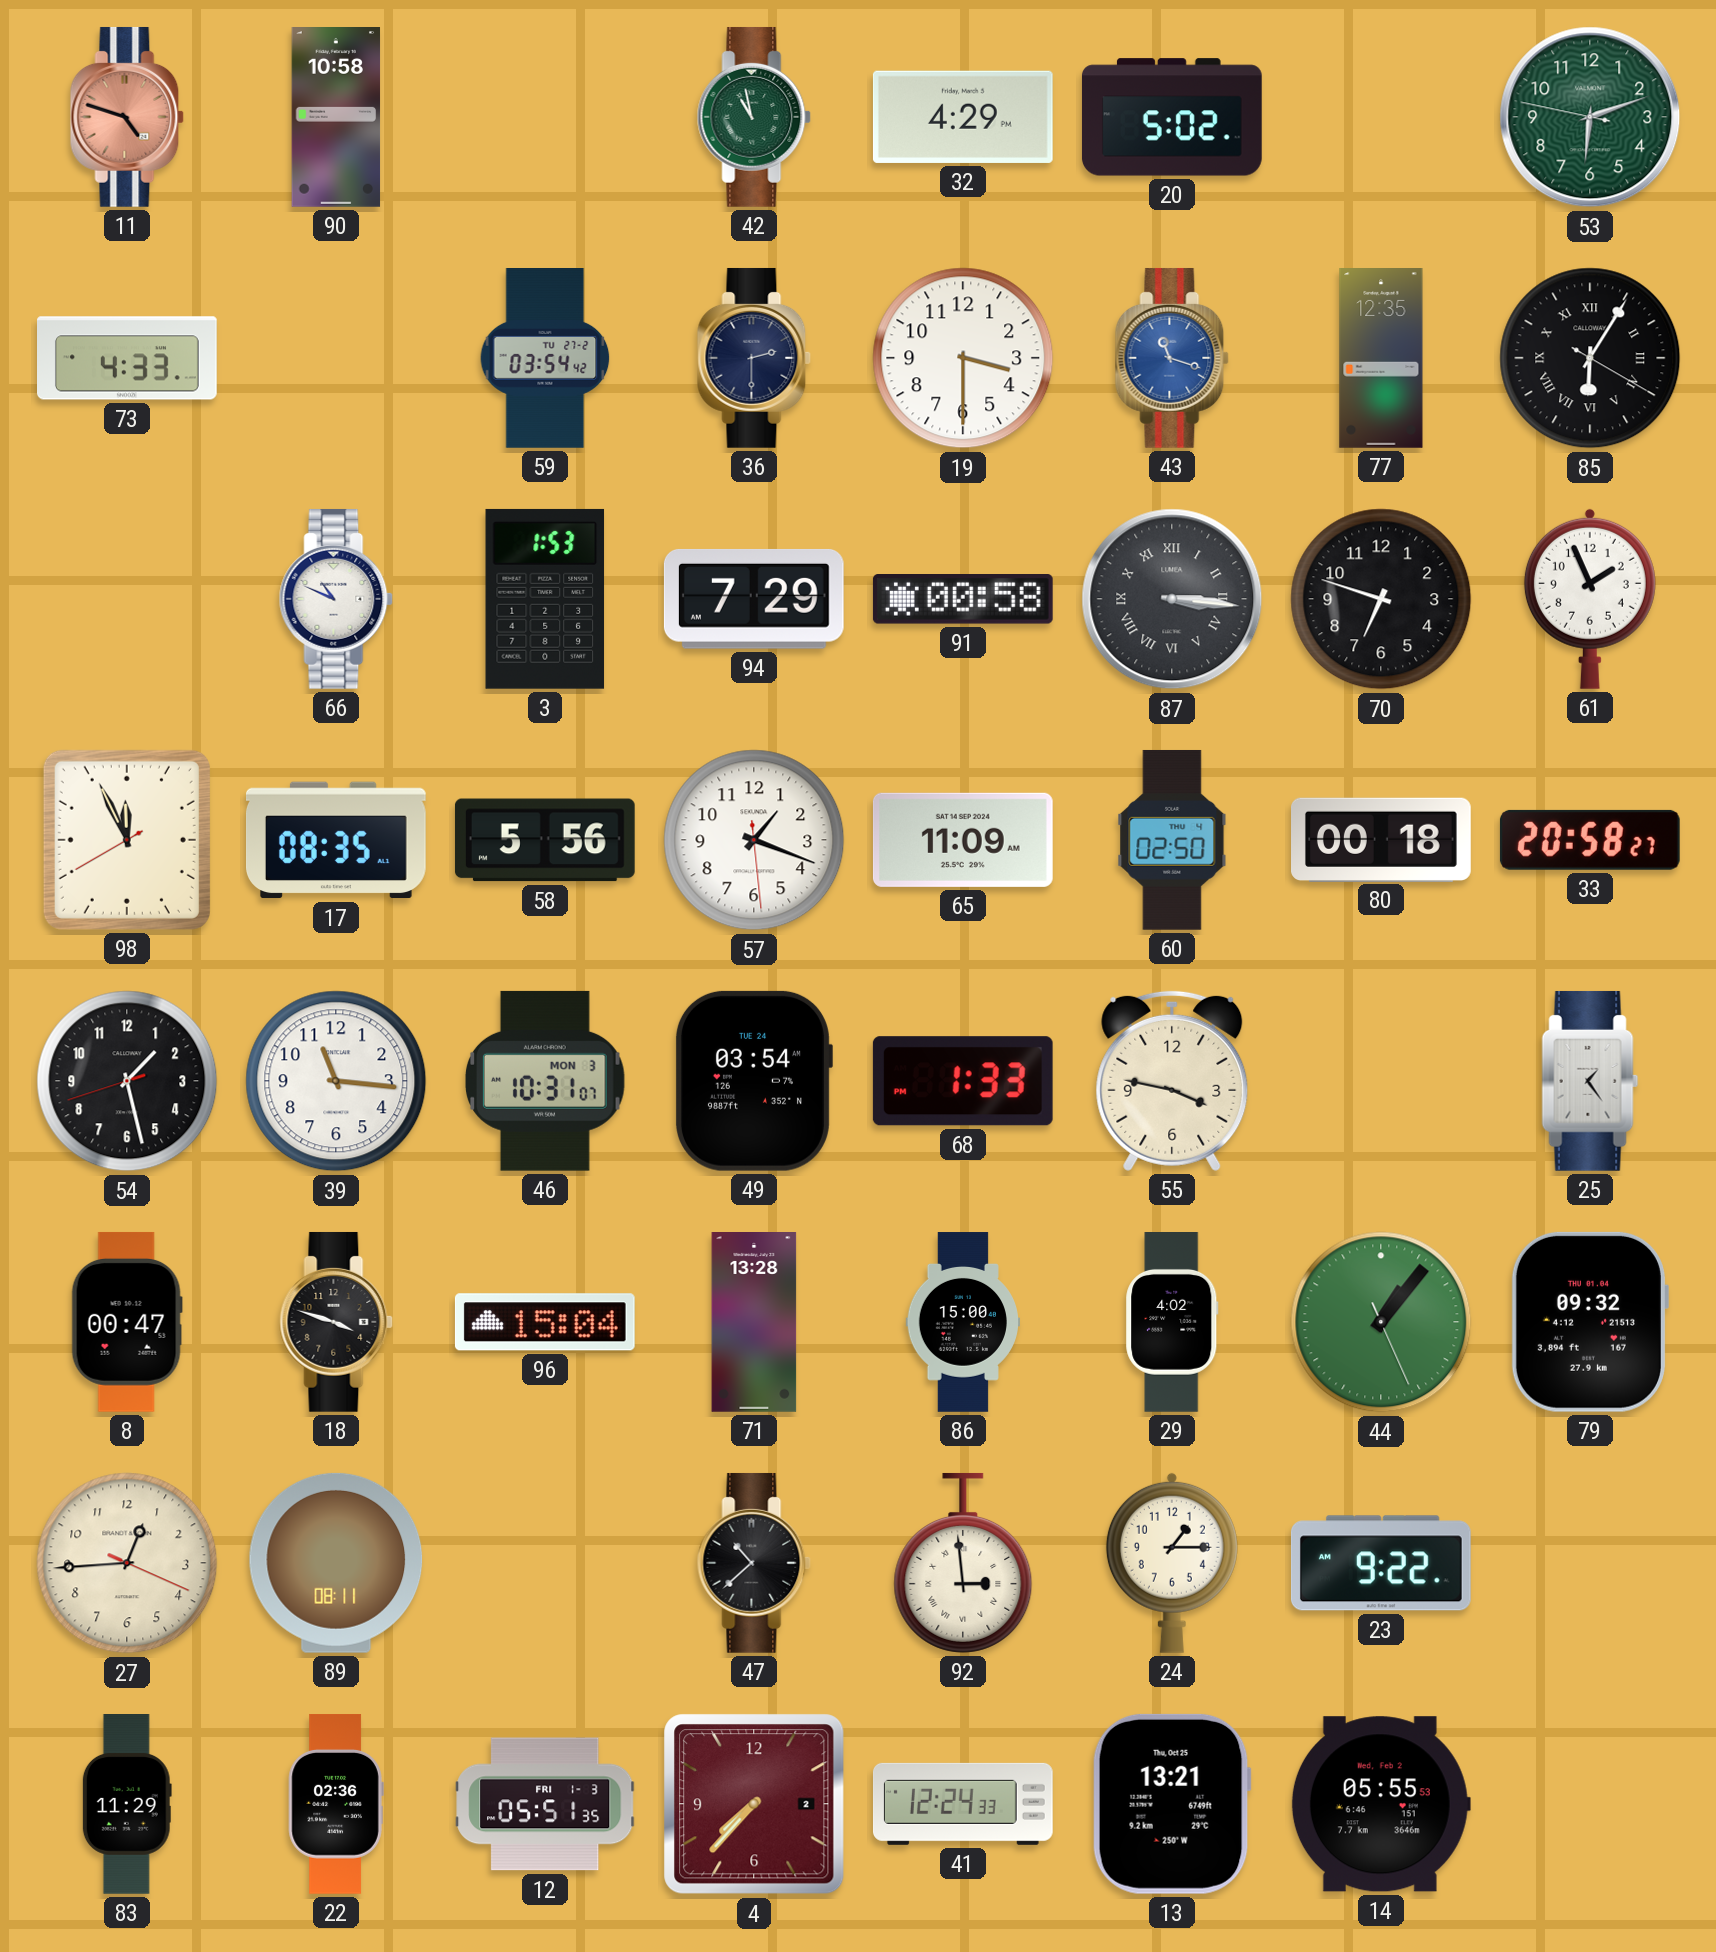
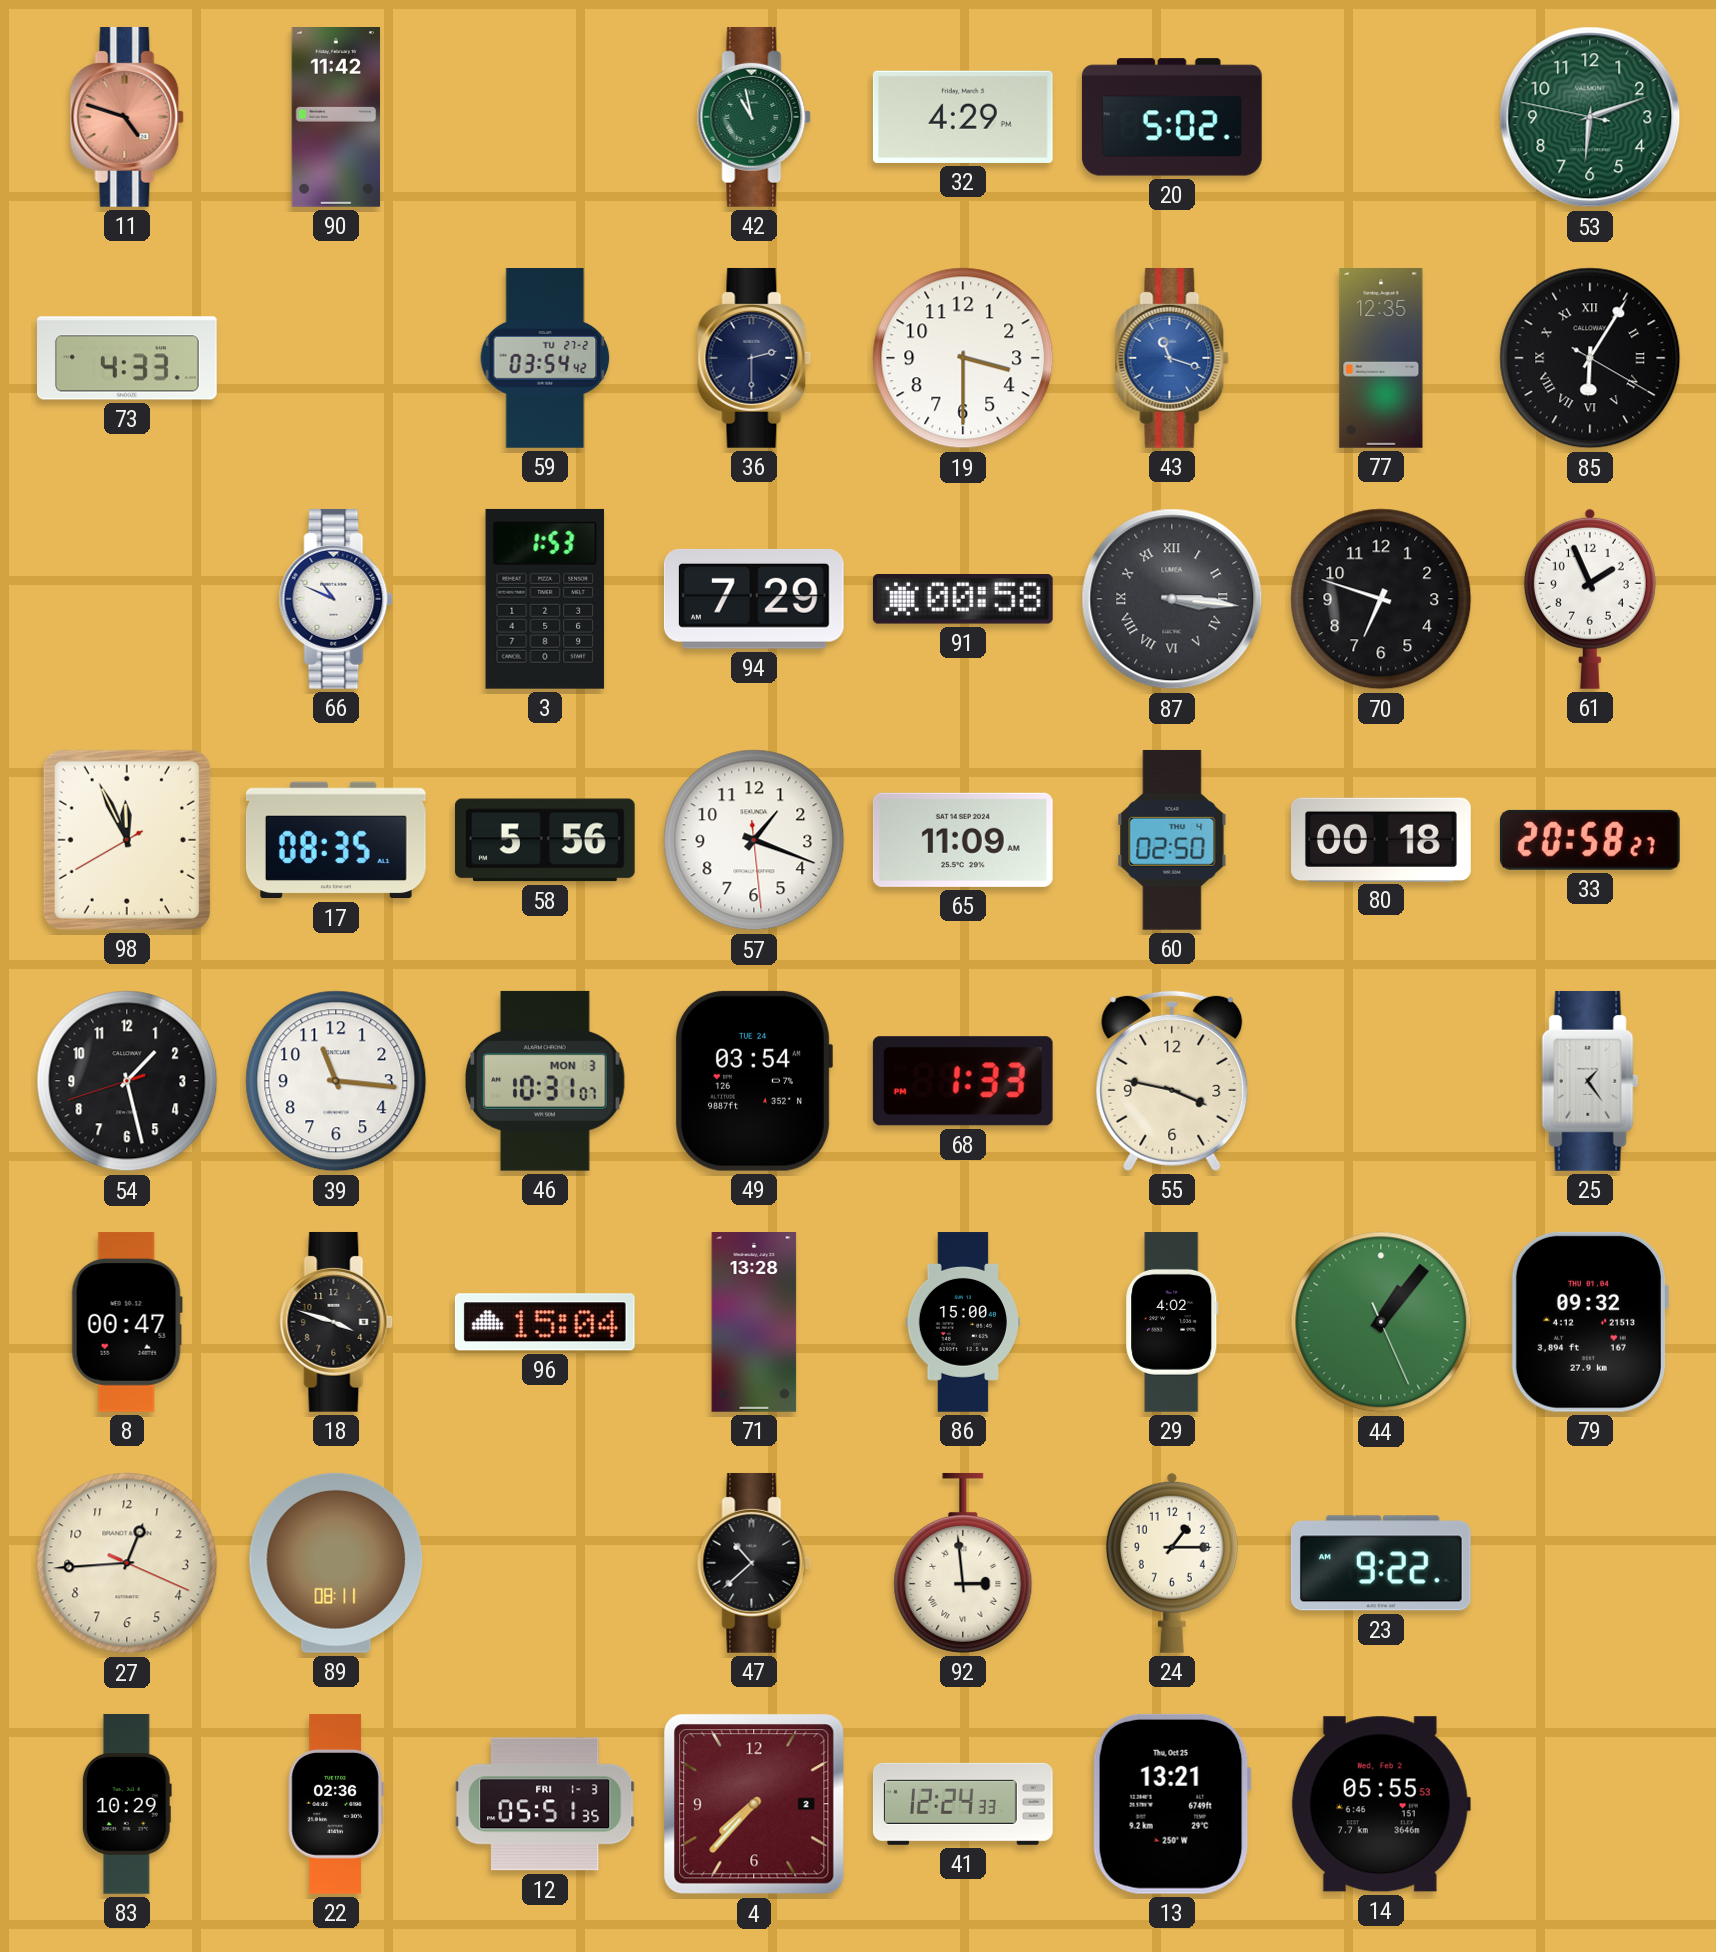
90: 10:58 -> 11:42
83: 11:29 -> 10:29
